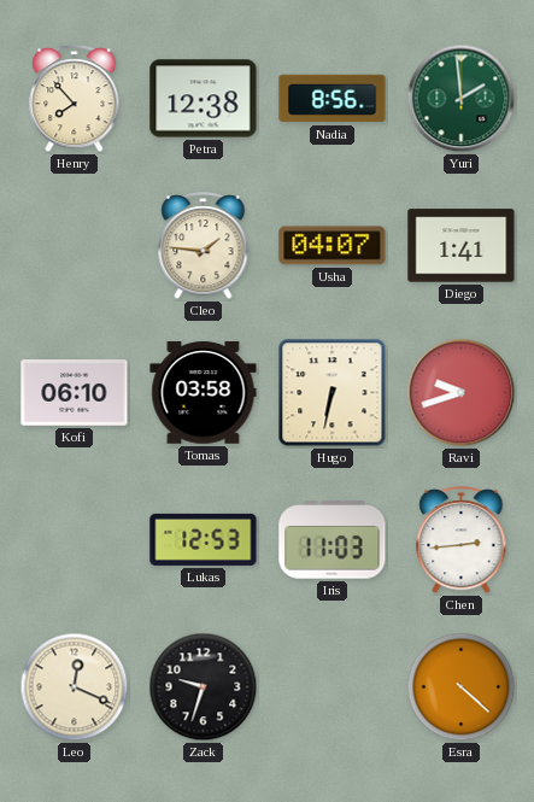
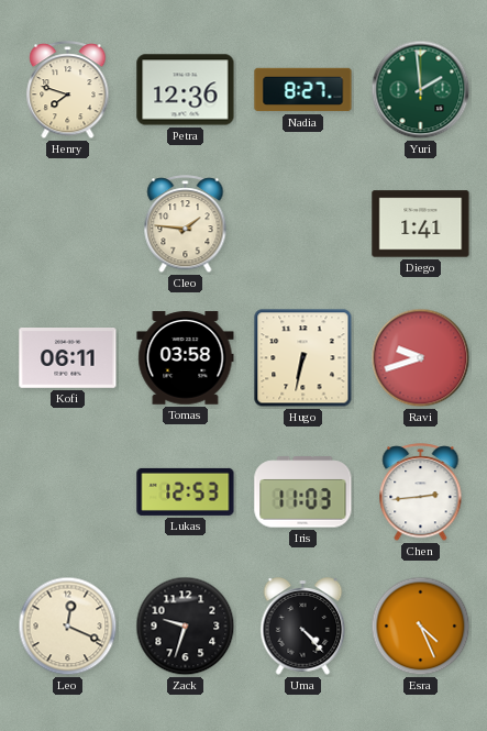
Henry: 7:53 -> 7:48
Petra: 12:38 -> 12:36
Nadia: 8:56 -> 8:27
Usha: 04:07 -> none
Kofi: 06:10 -> 06:11
Uma: none -> 4:23
Esra: 4:22 -> 4:26
